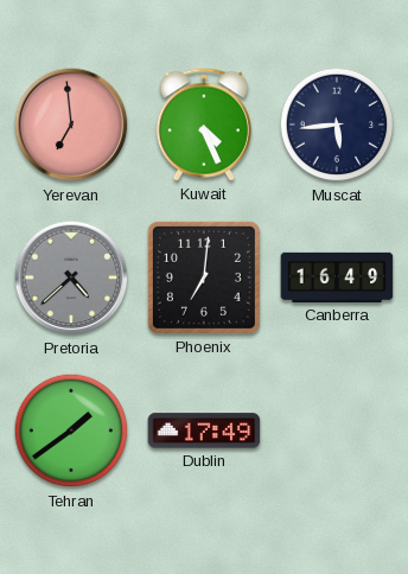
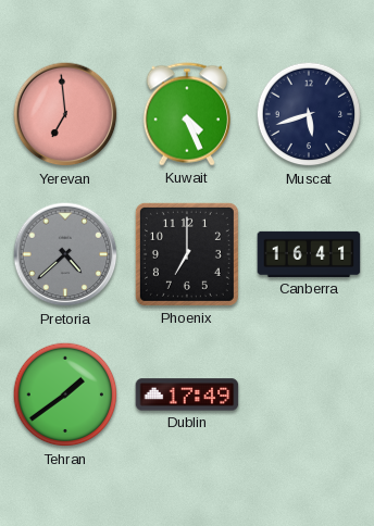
Muscat: 5:44 -> 5:42
Phoenix: 7:01 -> 7:00
Canberra: 16:49 -> 16:41
